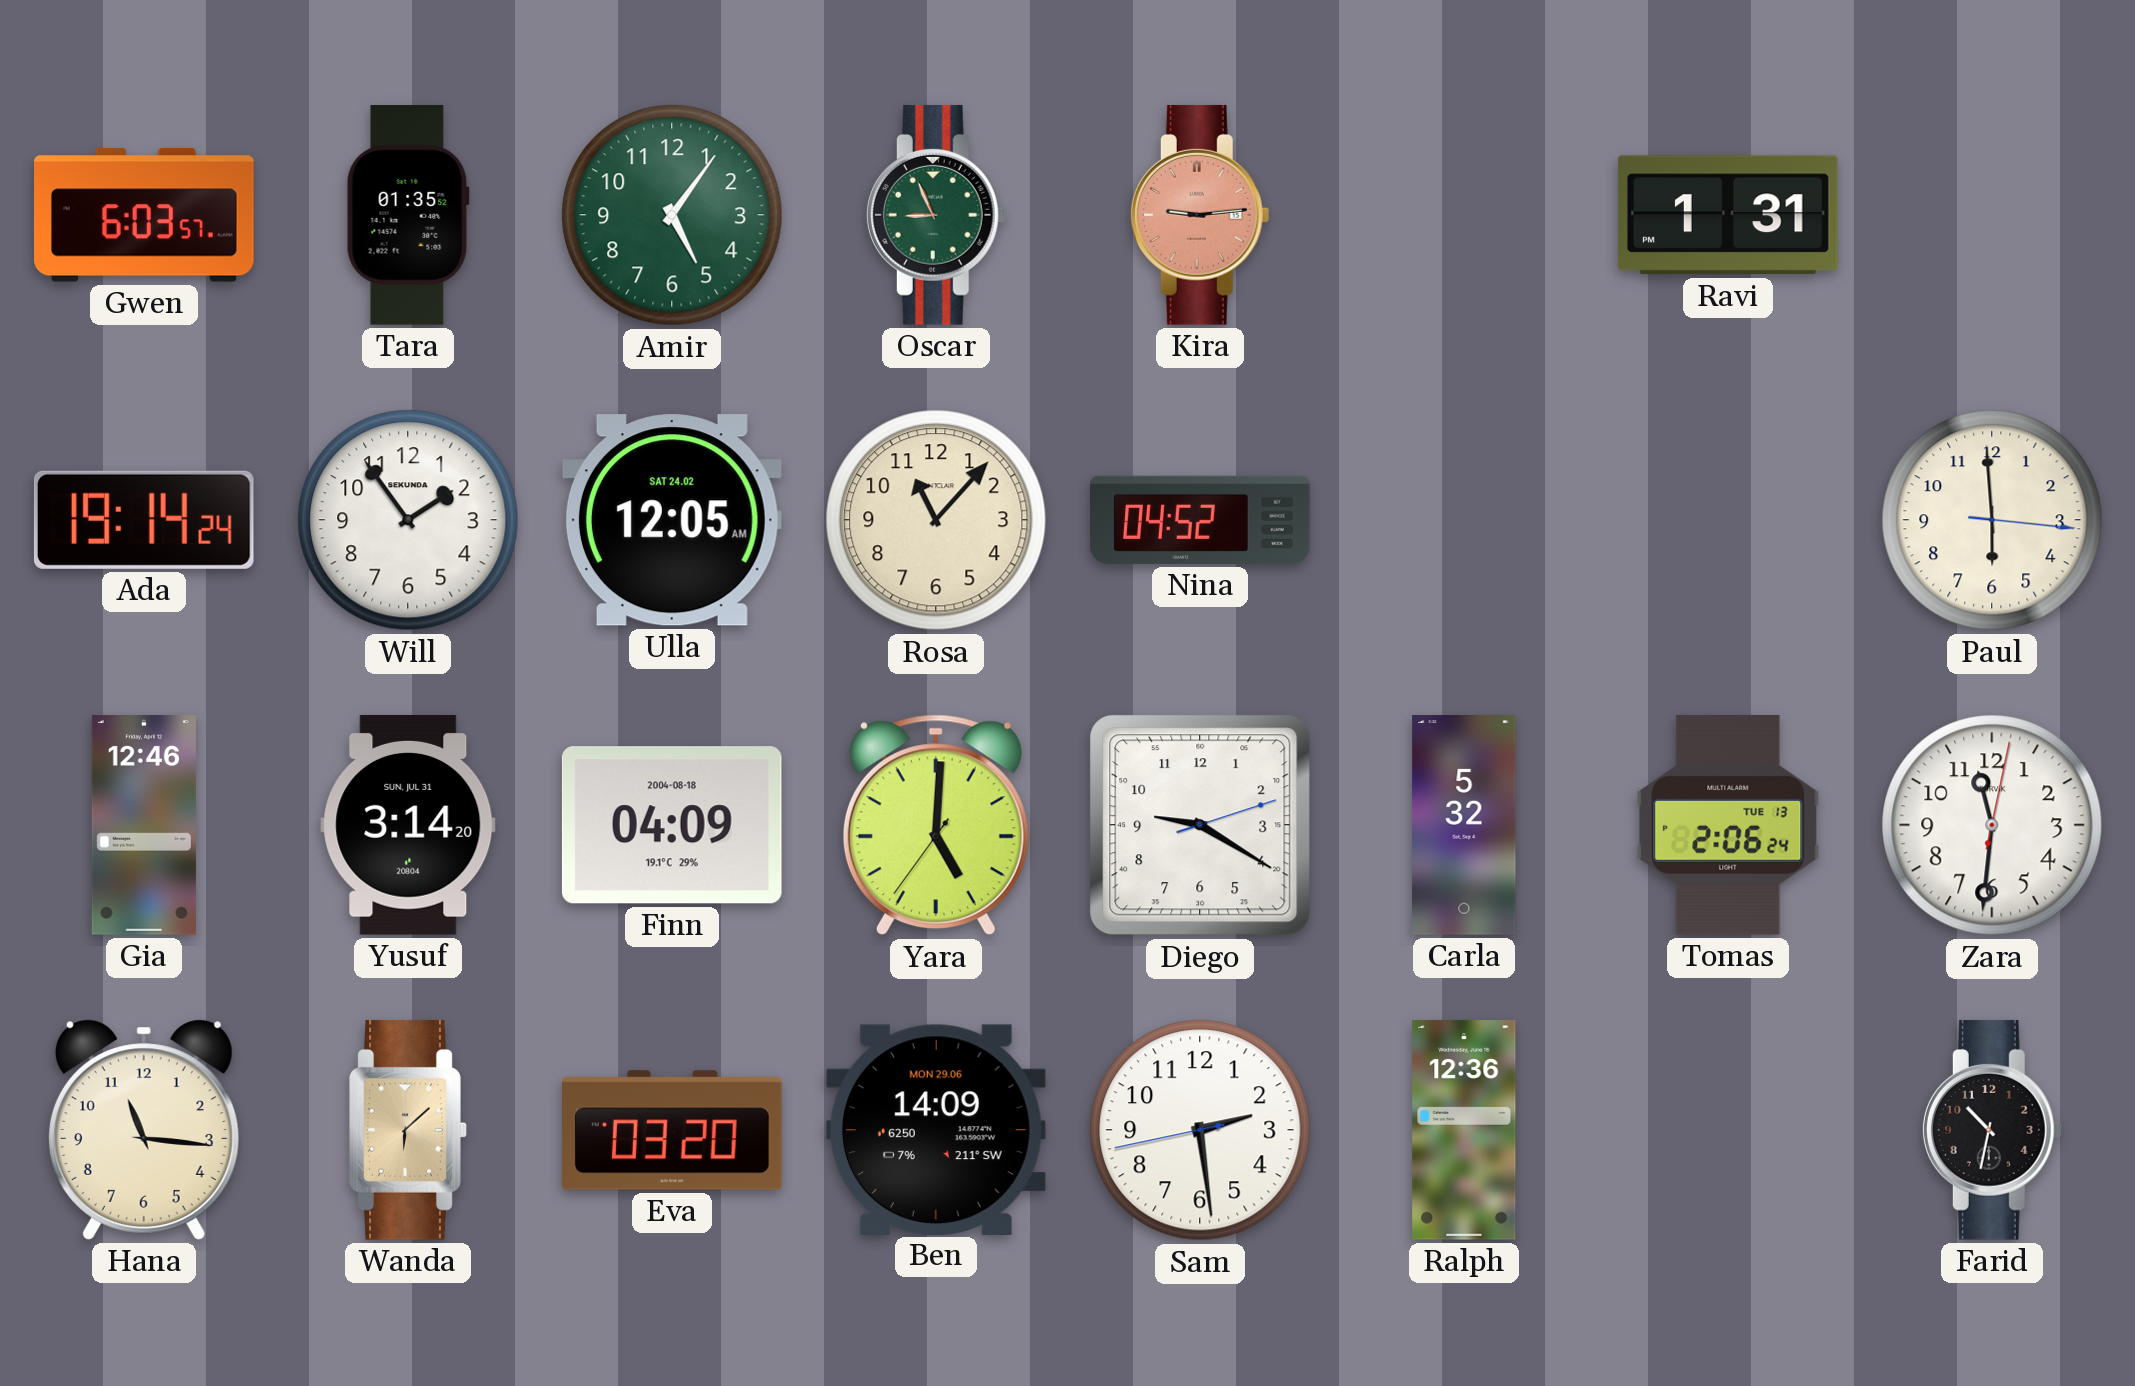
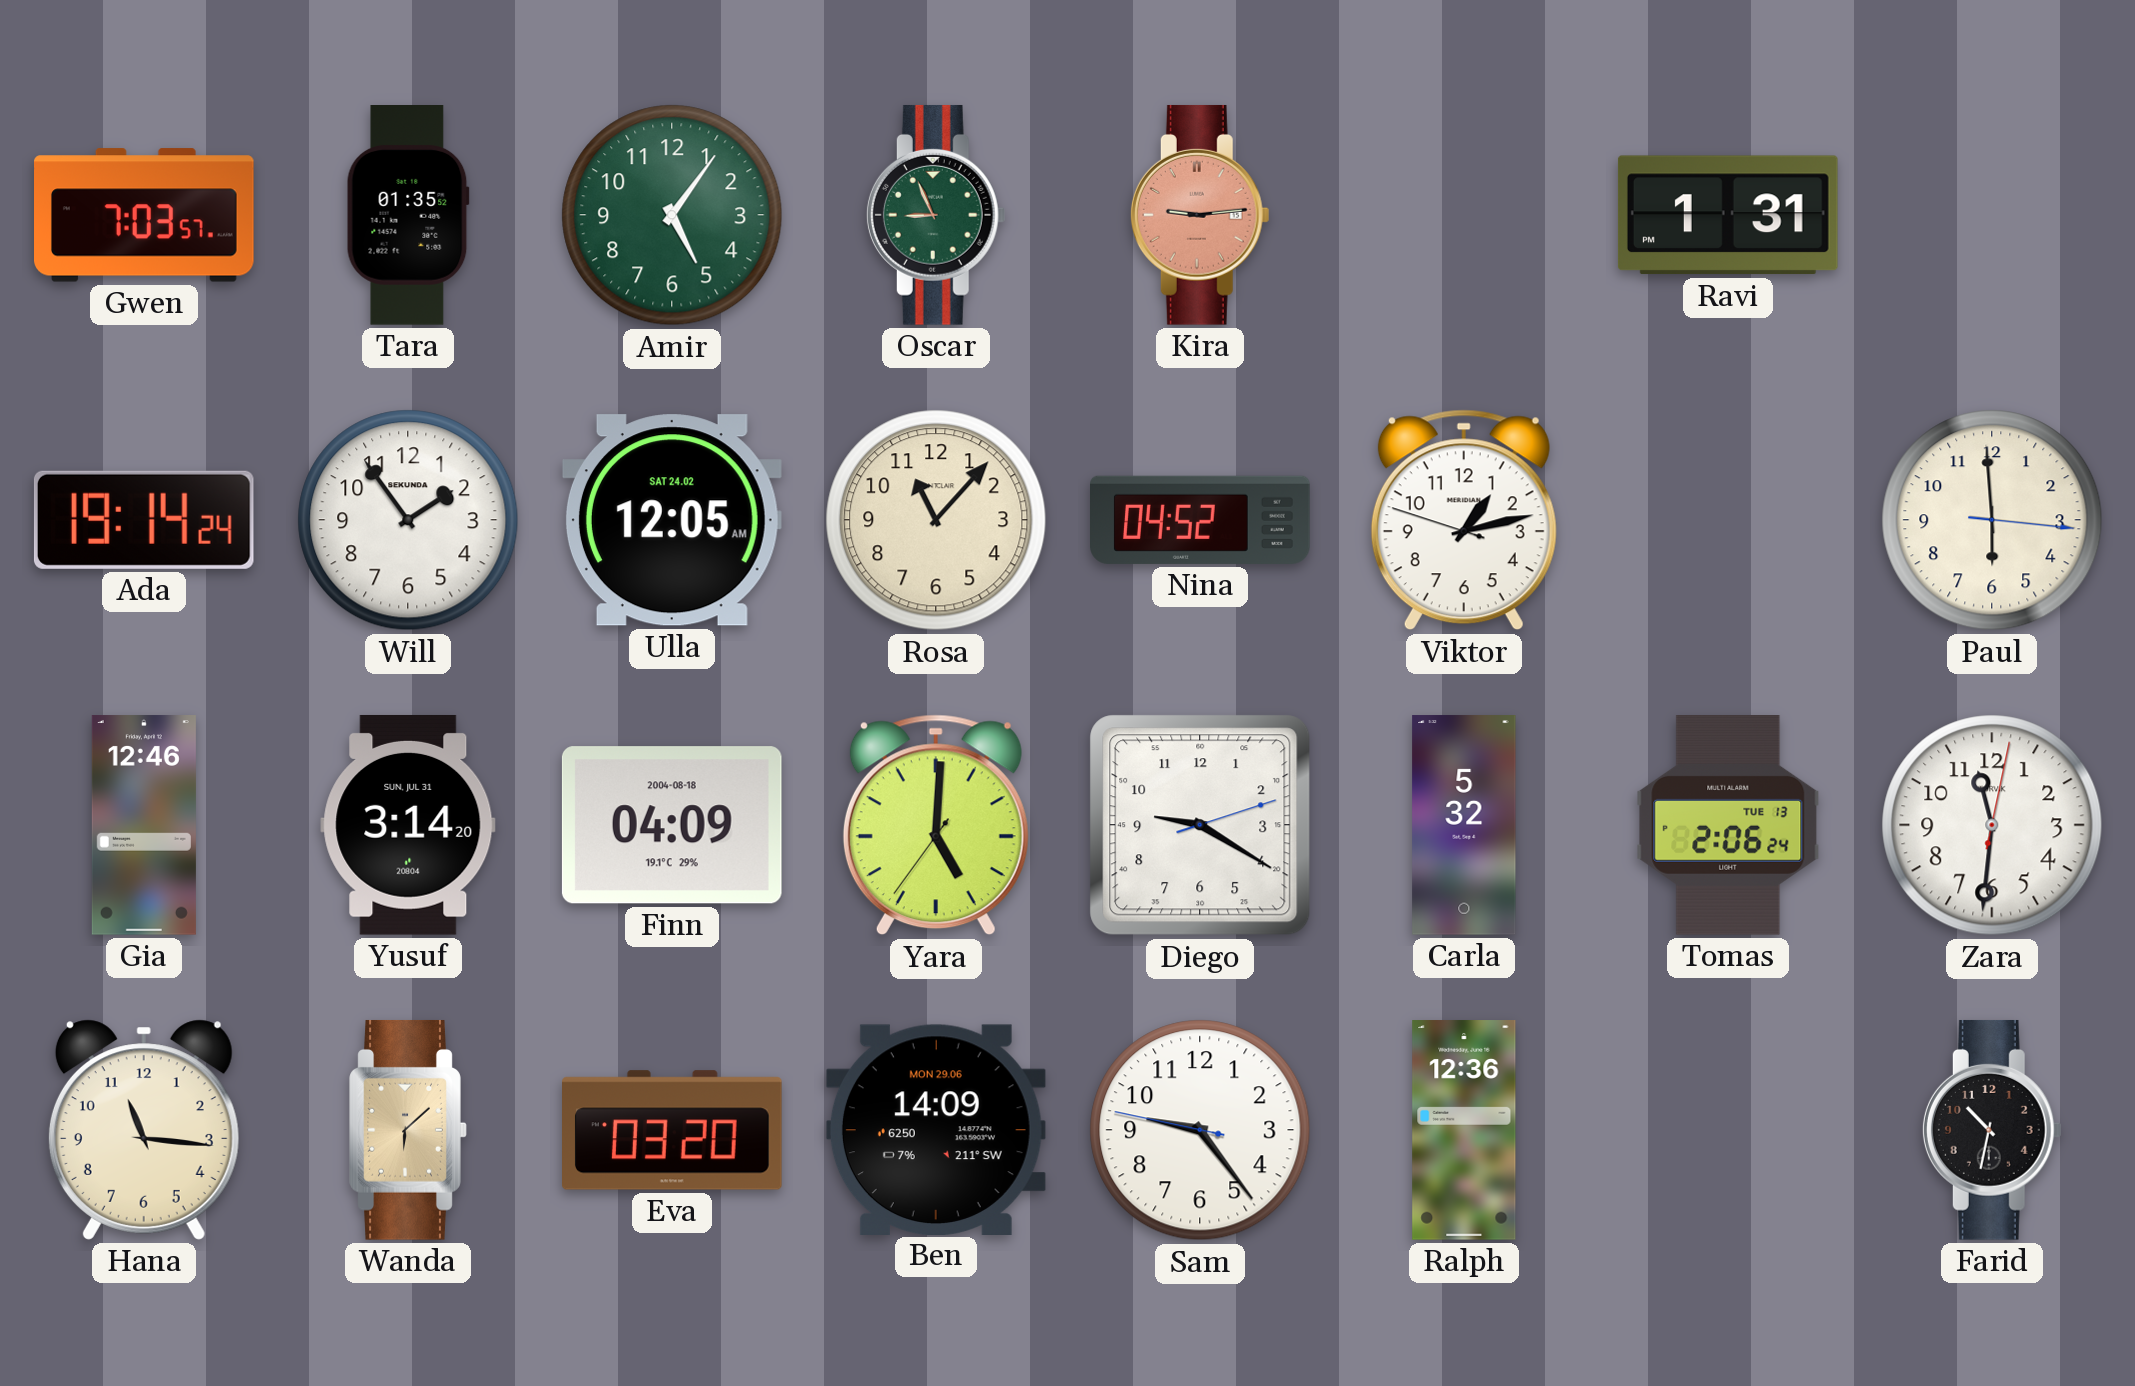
Gwen: 6:03 -> 7:03
Viktor: none -> 1:12
Sam: 2:28 -> 9:23
